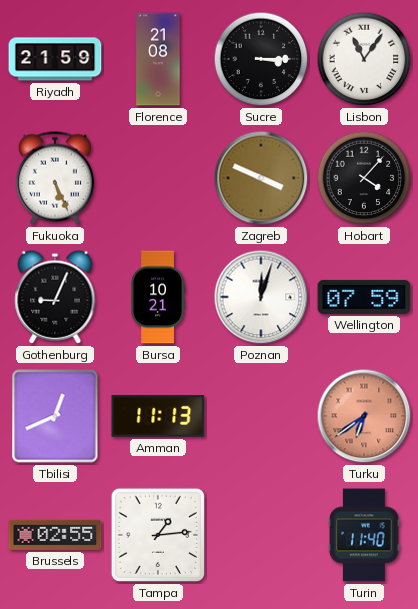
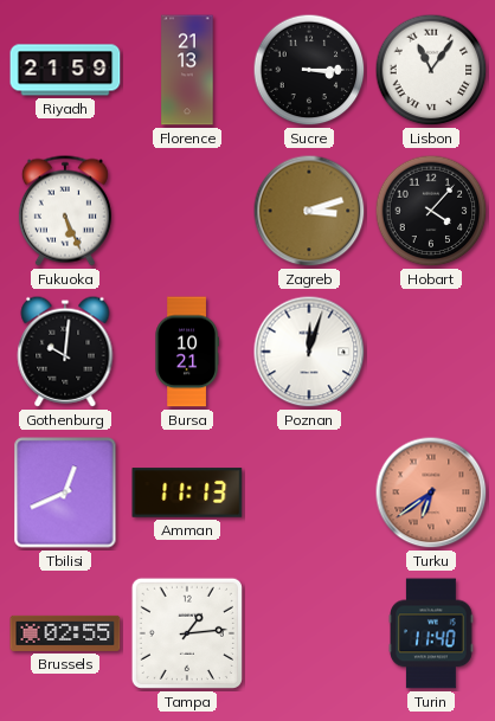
Florence: 21:08 -> 21:13
Zagreb: 3:49 -> 3:12
Gothenburg: 9:04 -> 10:01
Wellington: 07:59 -> none
